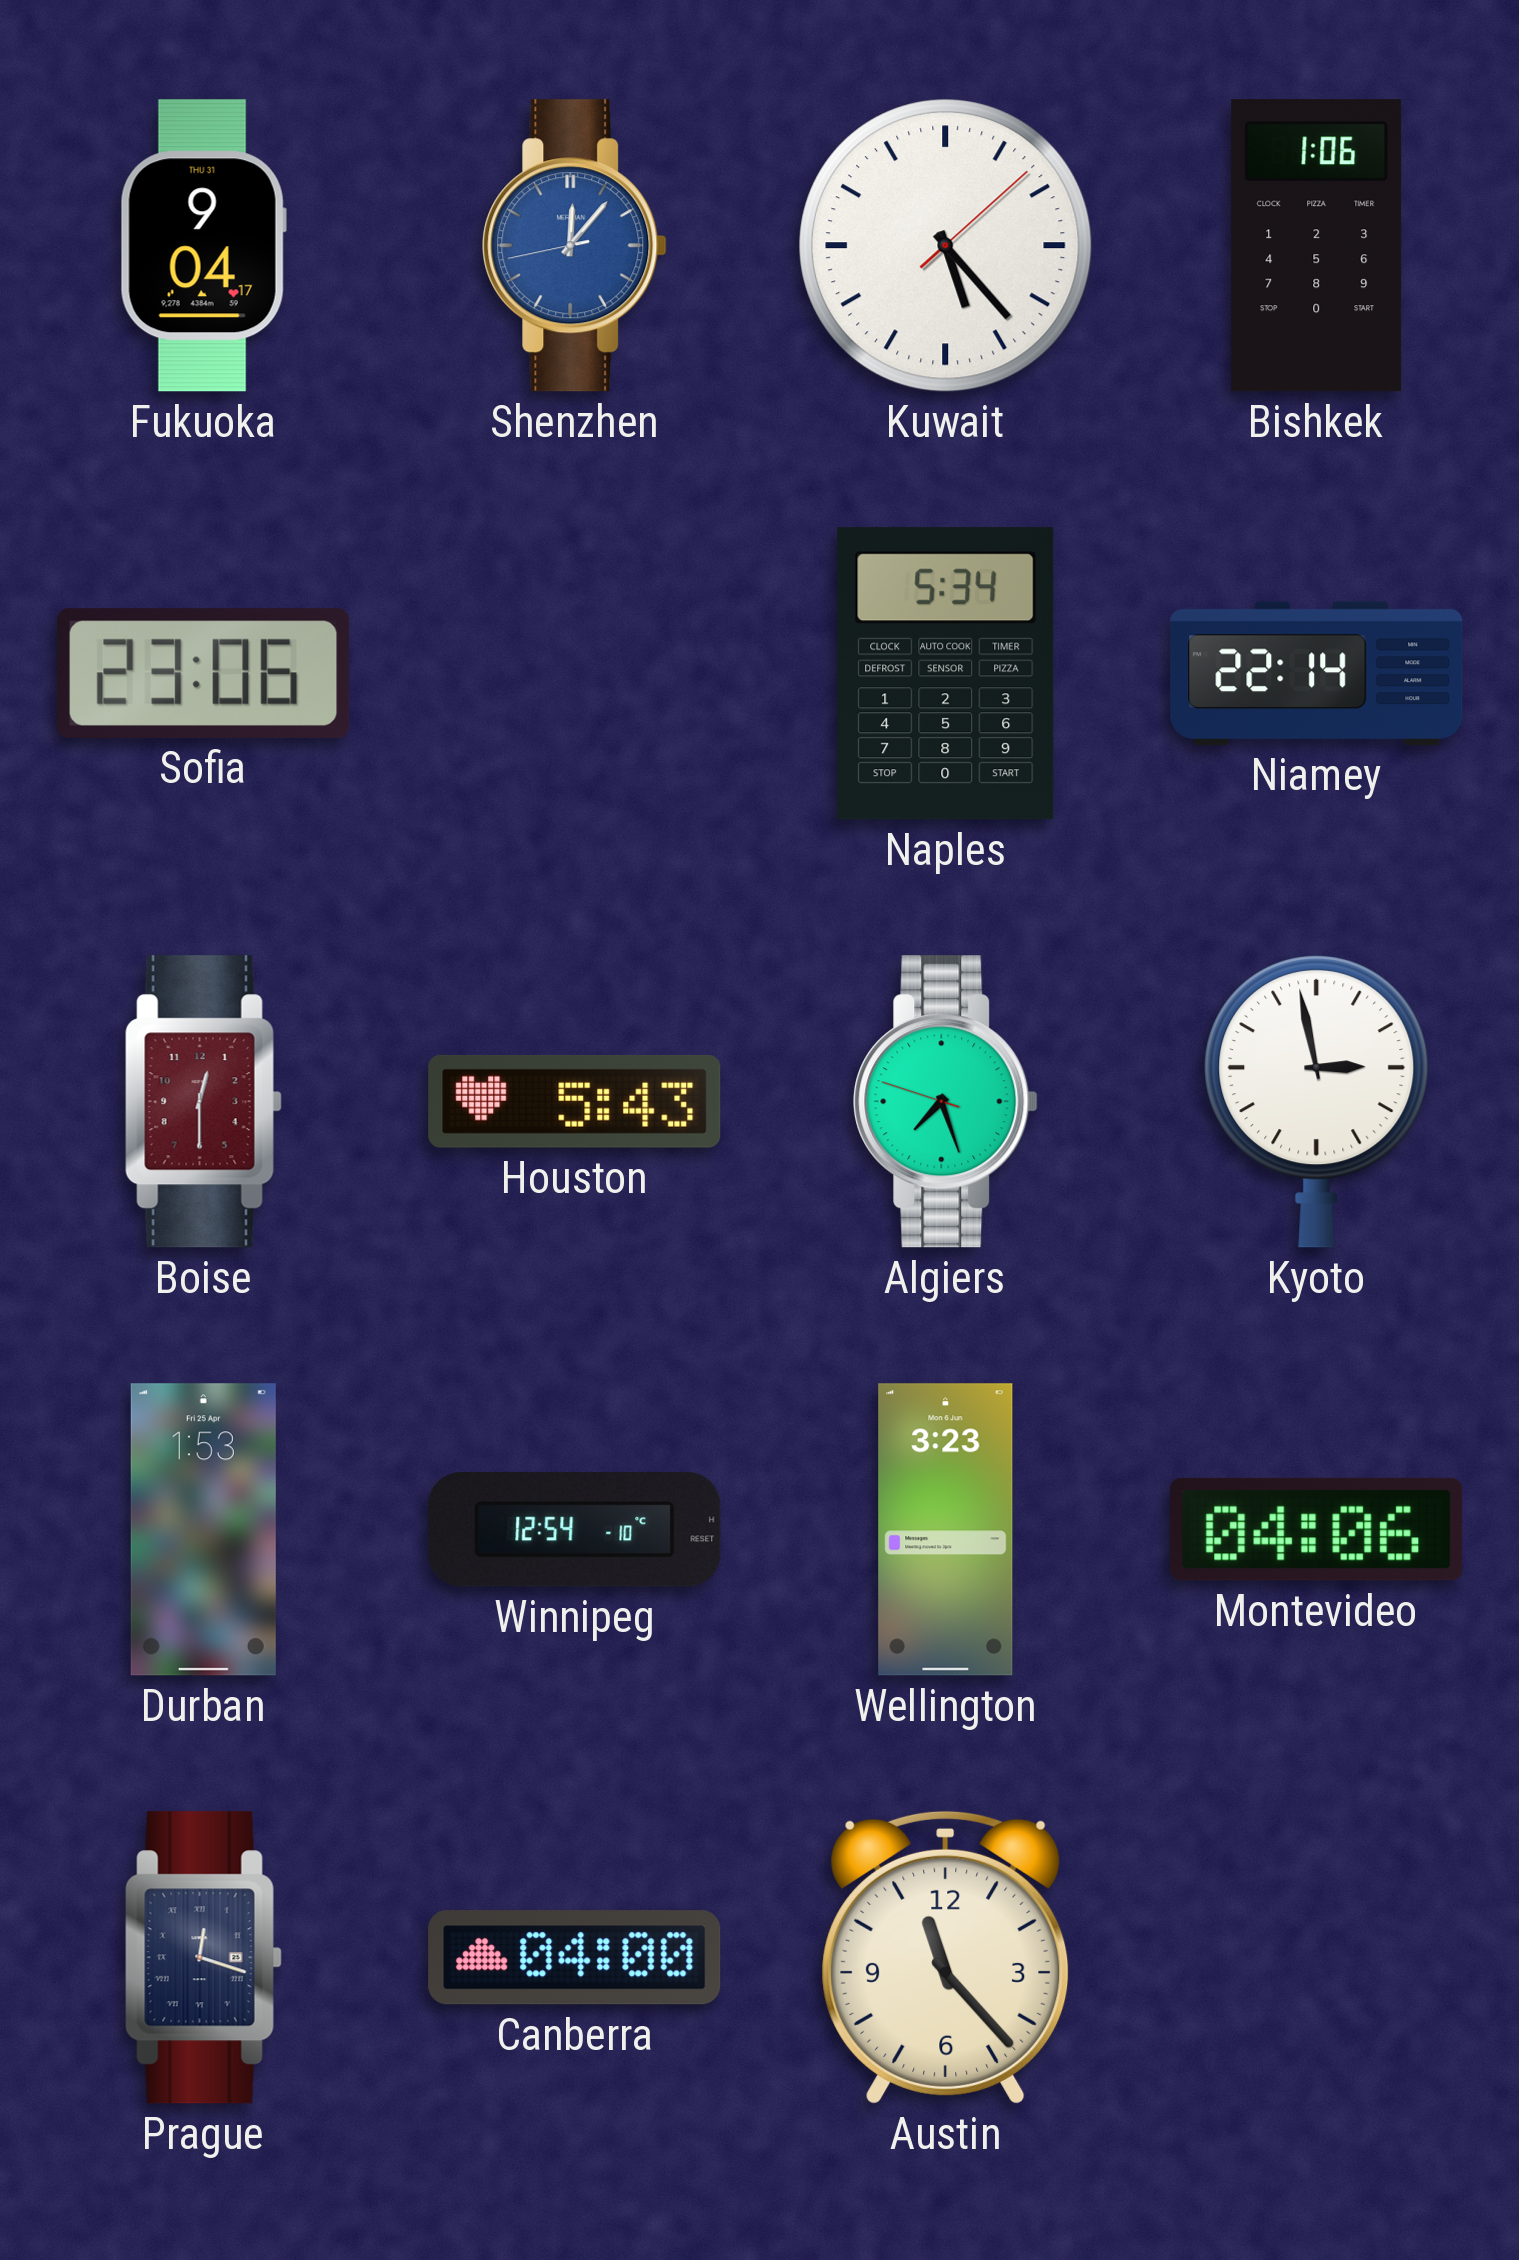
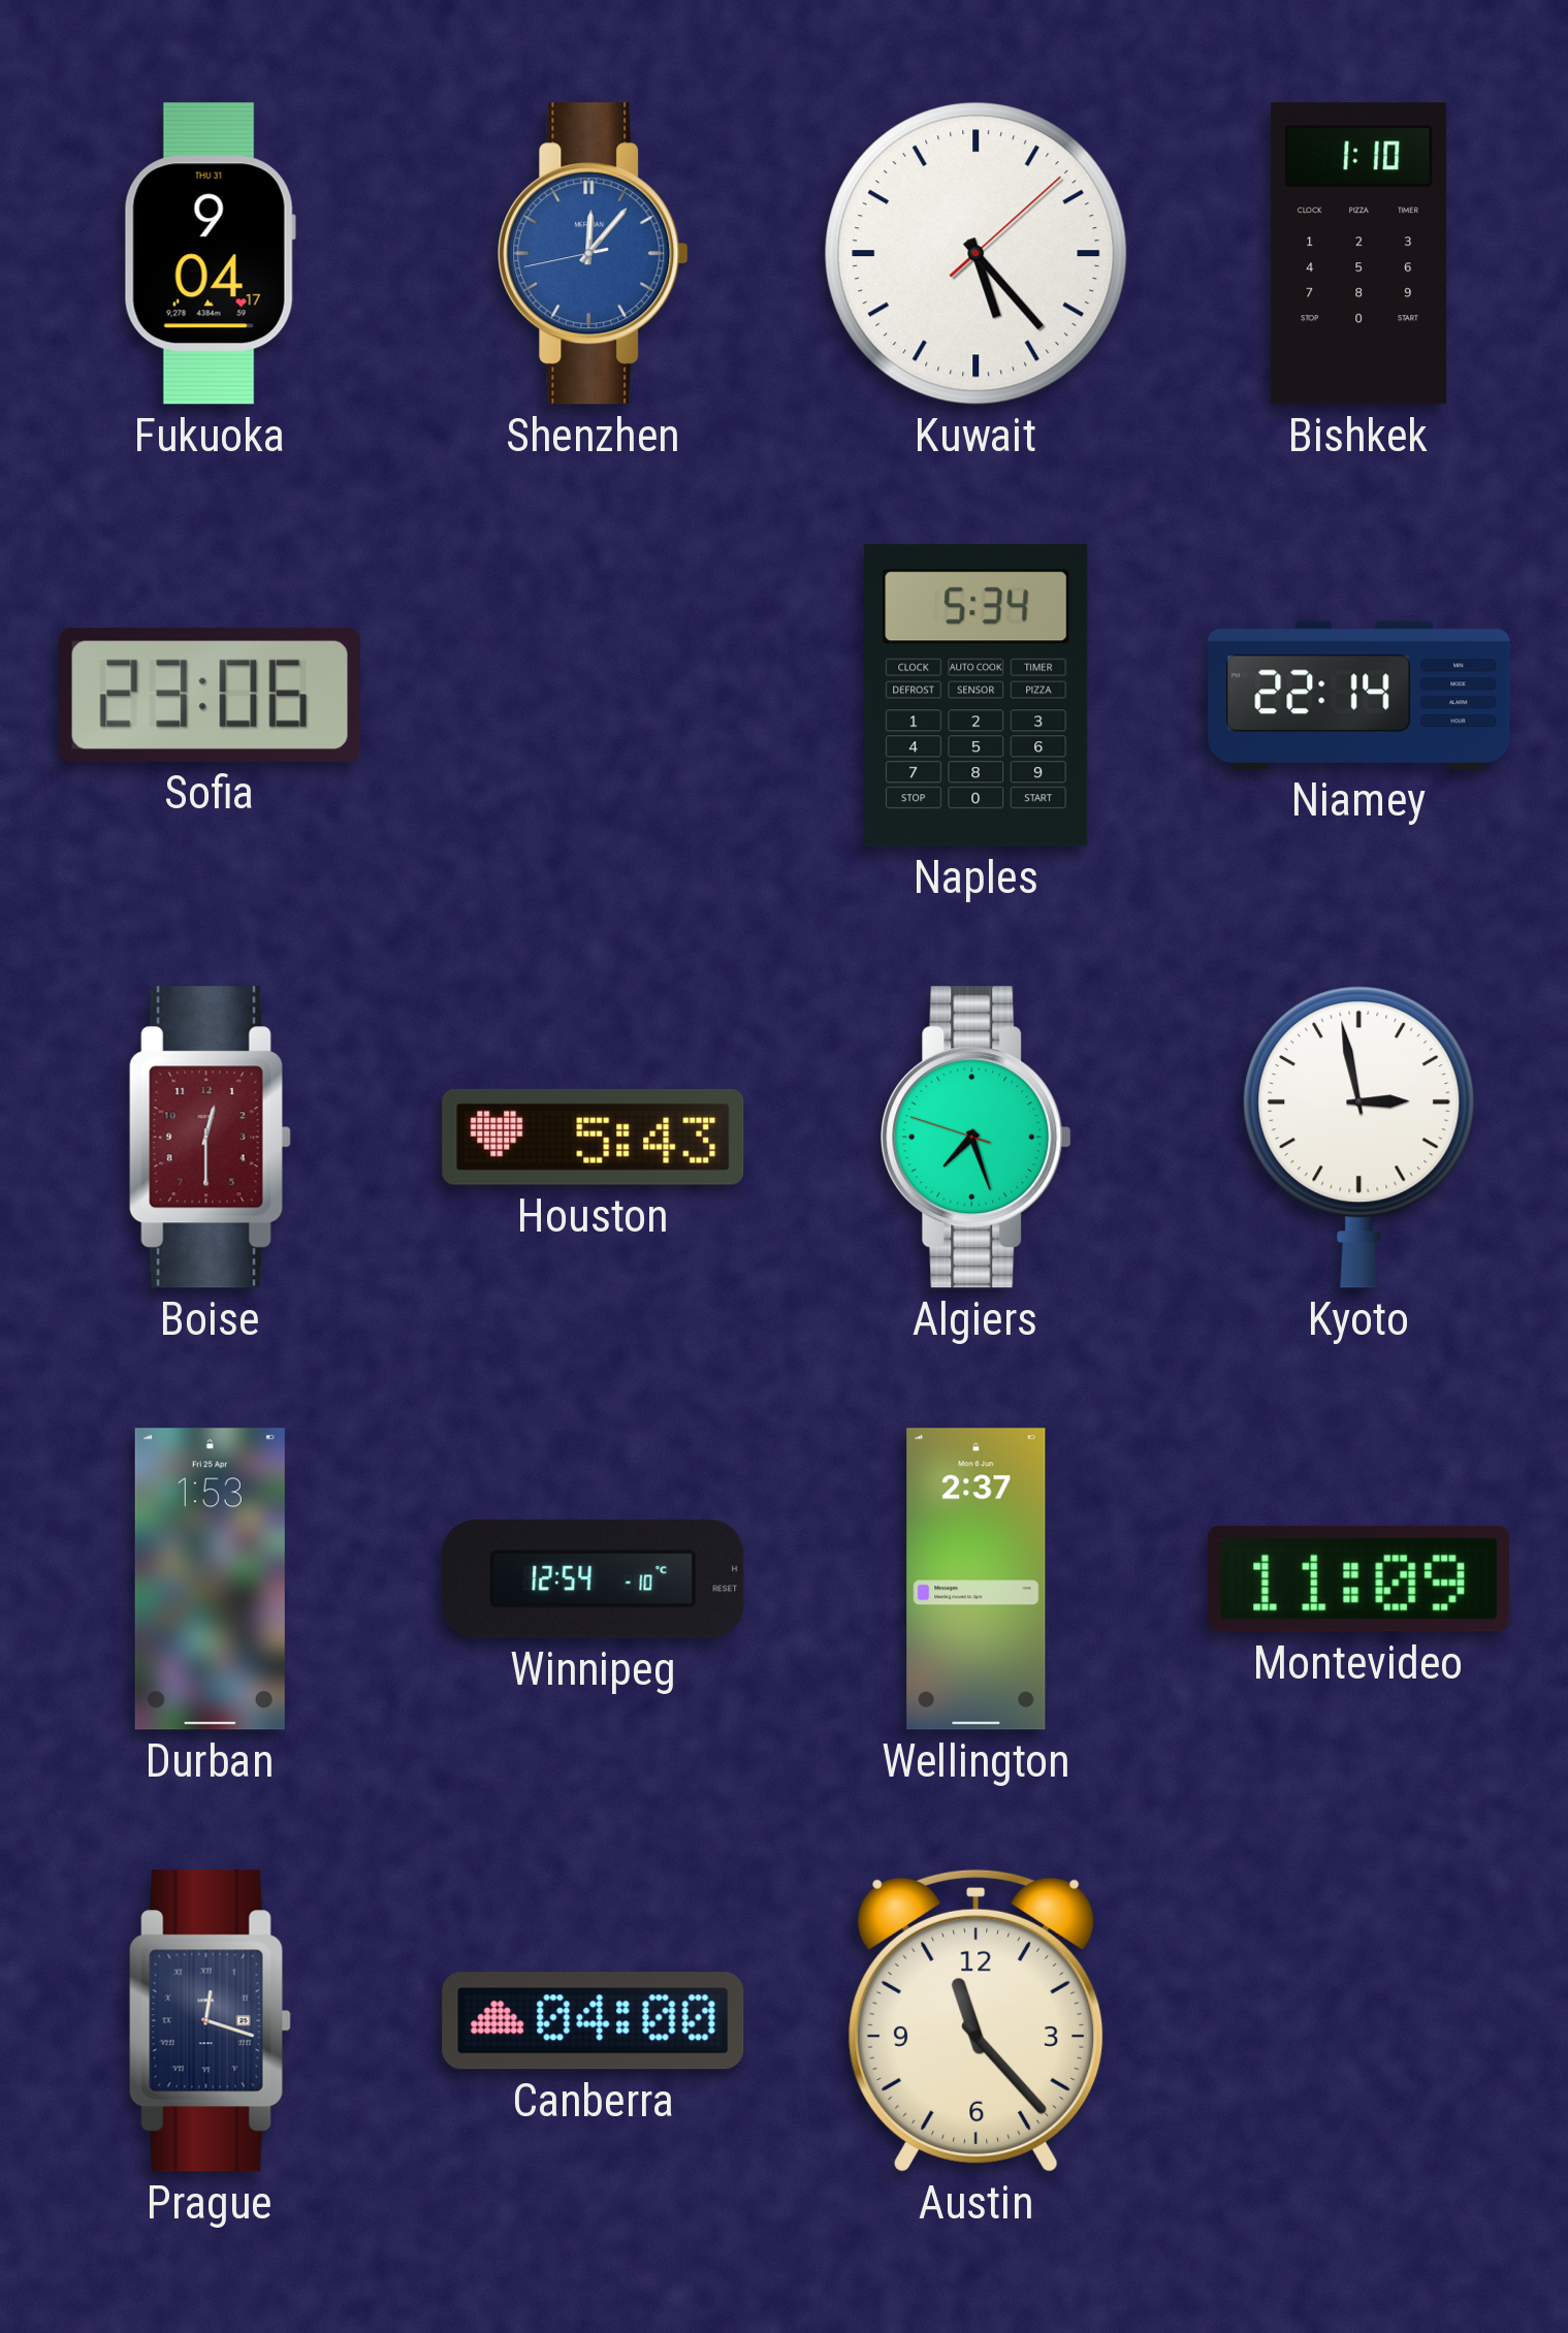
Bishkek: 1:06 -> 1:10
Wellington: 3:23 -> 2:37
Montevideo: 04:06 -> 11:09
